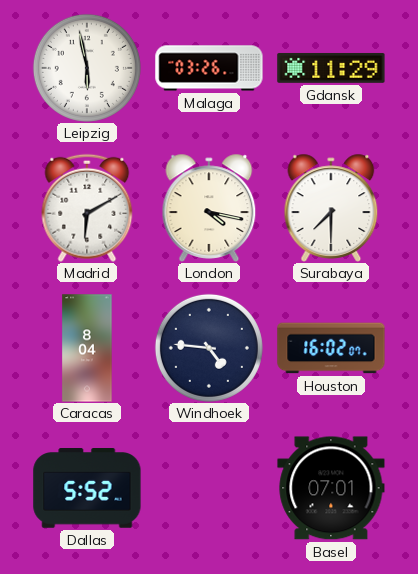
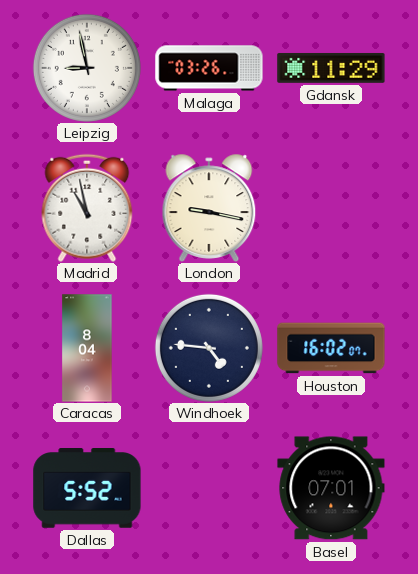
Leipzig: 5:58 -> 8:58
Madrid: 6:10 -> 10:58
London: 4:17 -> 9:17
Surabaya: 7:30 -> none
